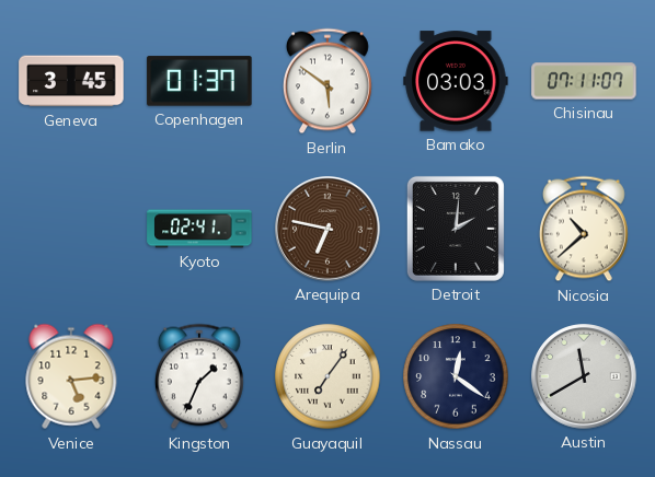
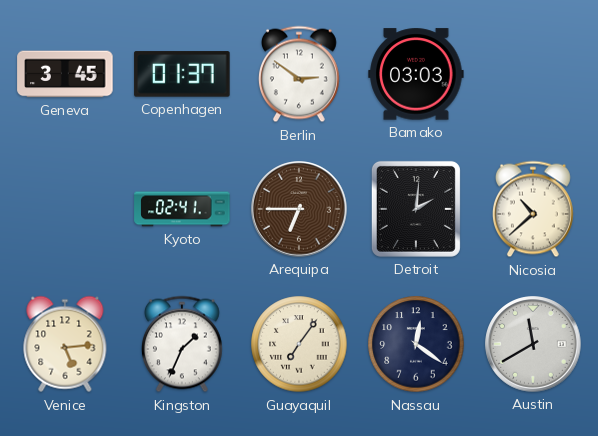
Berlin: 5:51 -> 2:51
Chisinau: 07:11 -> none
Arequipa: 6:47 -> 6:45
